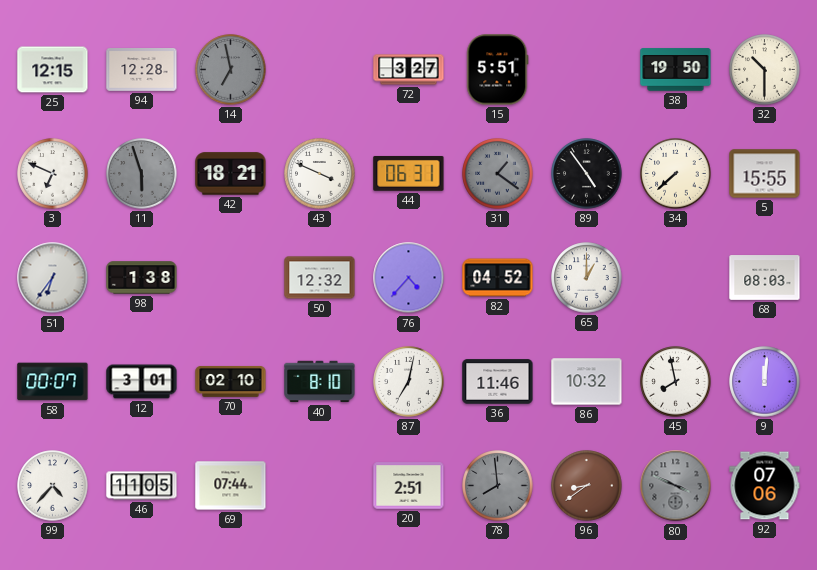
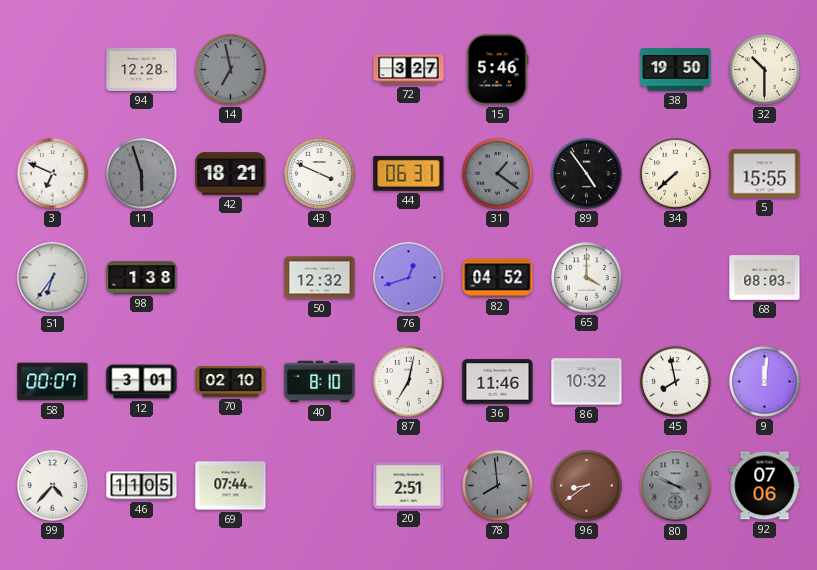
25: 12:15 -> none
15: 5:51 -> 5:46
76: 4:37 -> 12:42
65: 1:00 -> 4:00
